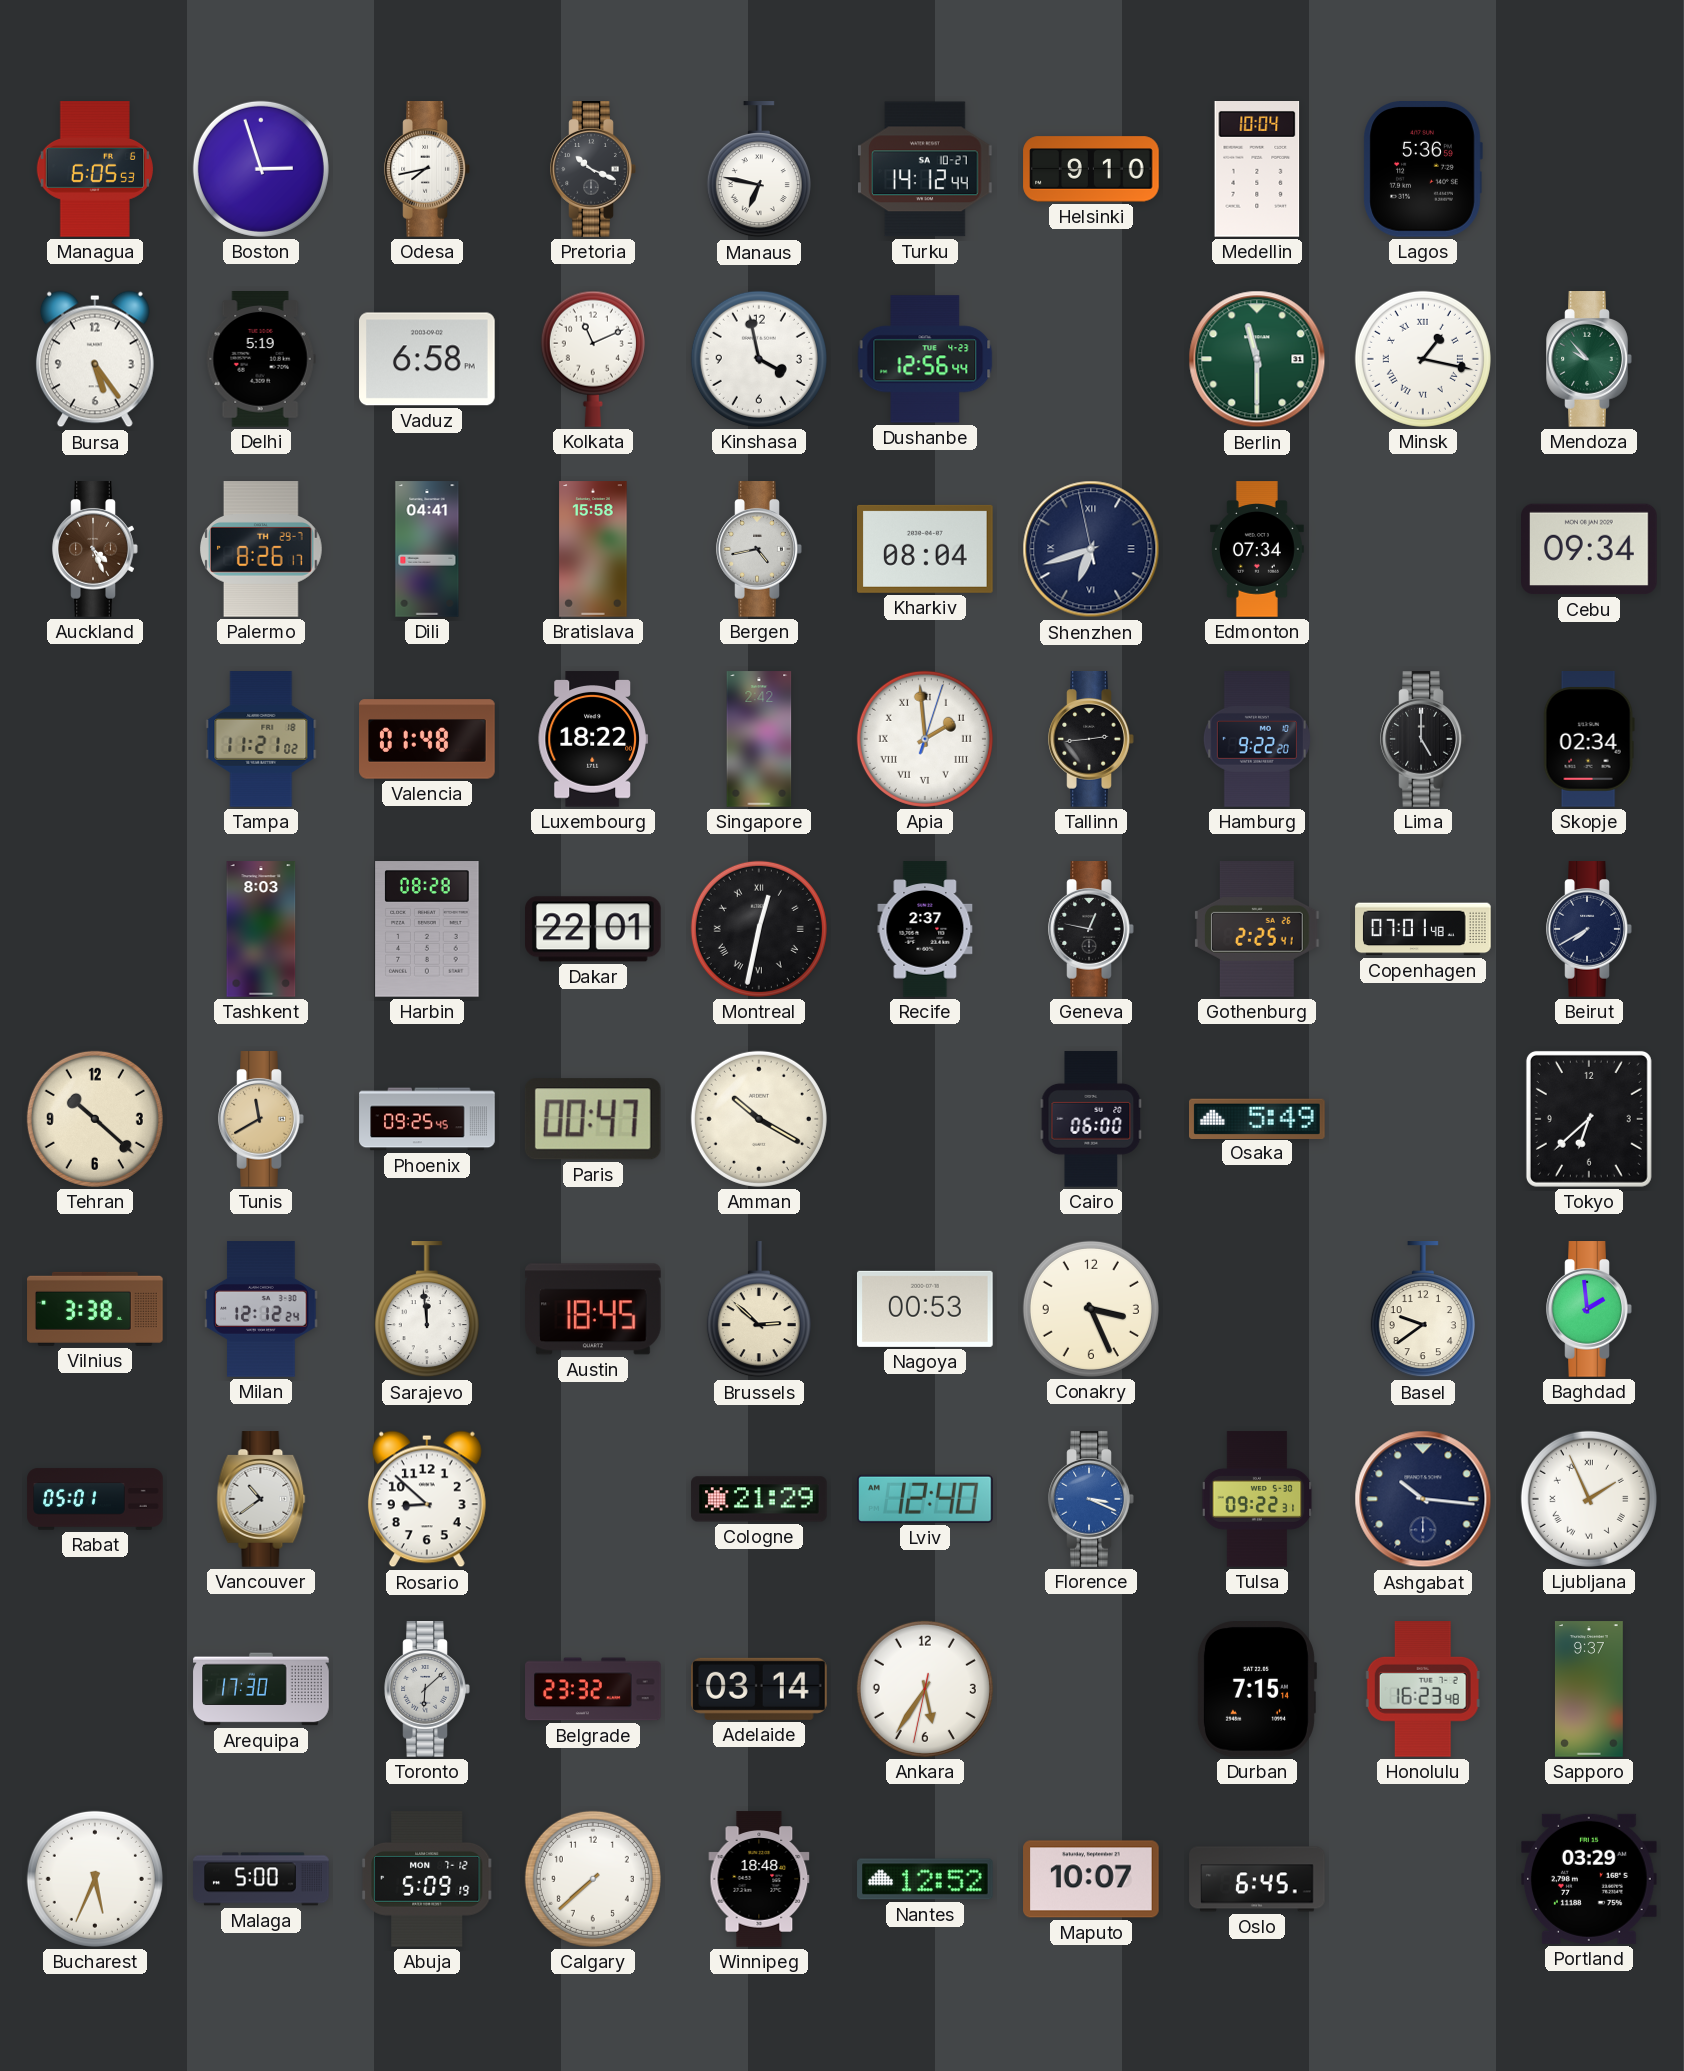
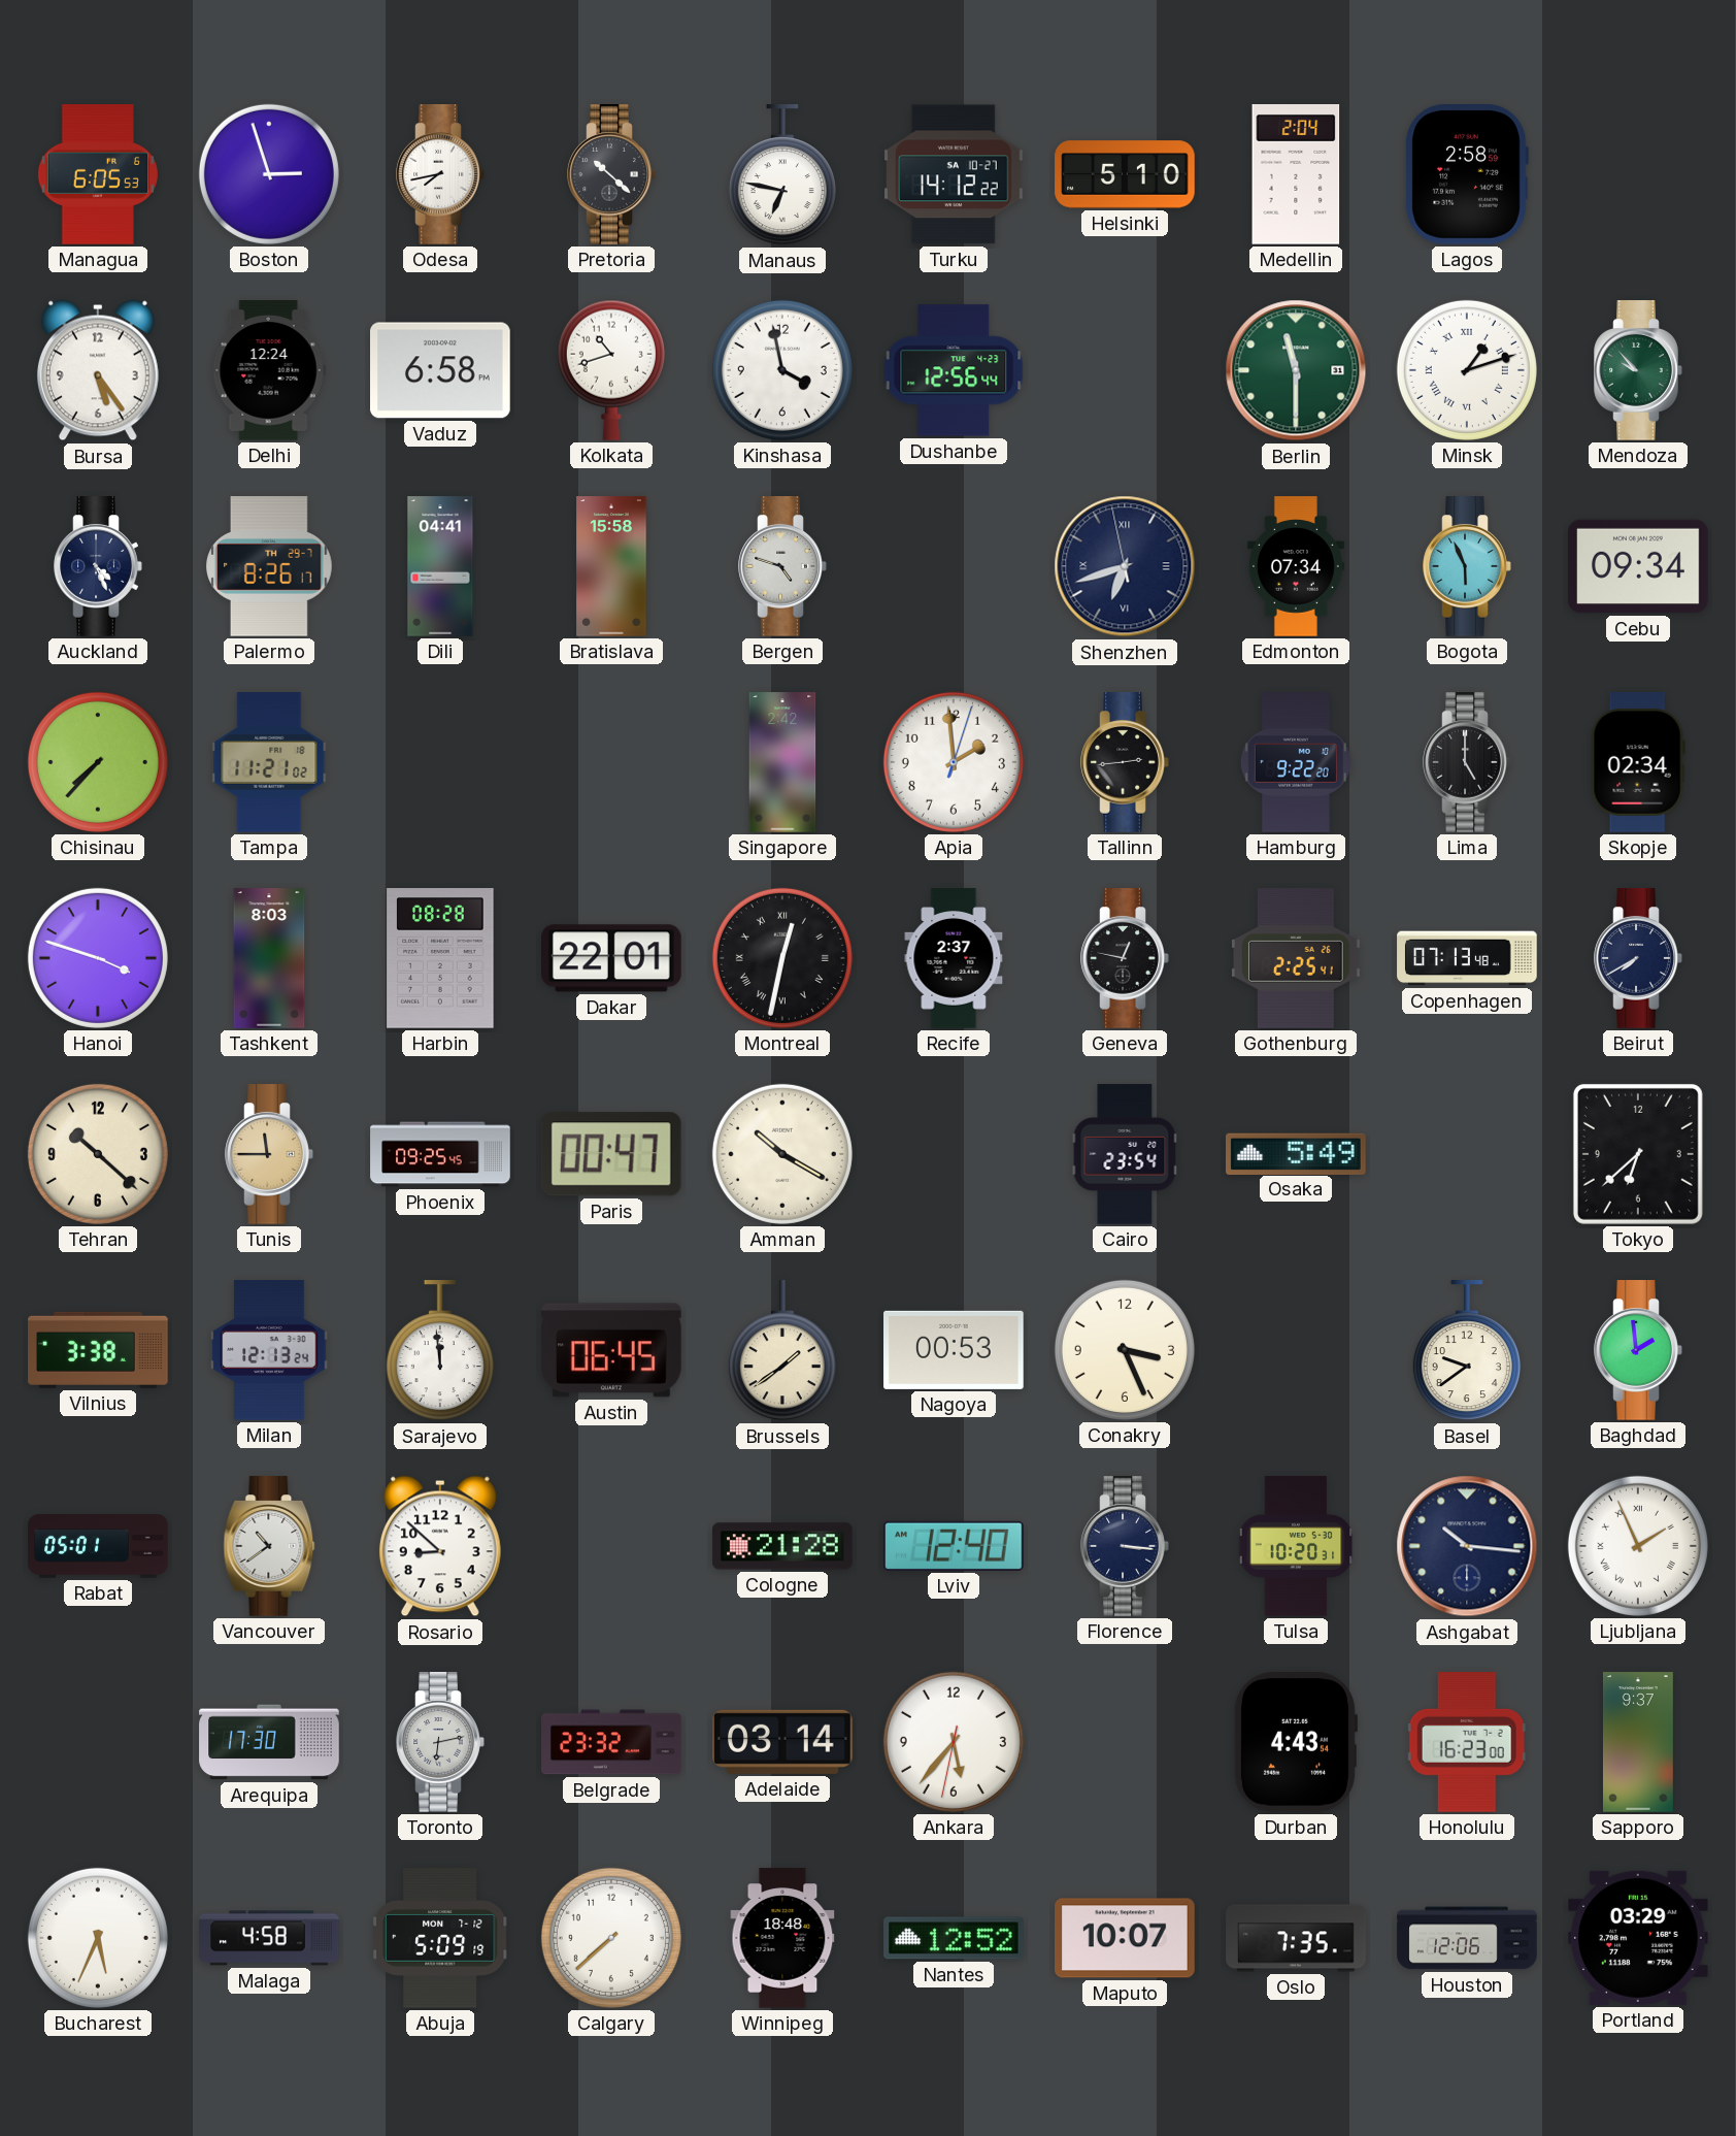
Pretoria: 10:19 -> 10:22
Turku: 14:12:44 -> 14:12:22
Helsinki: 9:10 -> 5:10
Medellin: 10:04 -> 2:04
Lagos: 5:36 -> 2:58
Delhi: 5:19 -> 12:24
Kolkata: 11:11 -> 10:42
Minsk: 1:17 -> 1:12
Auckland dial: brown -> navy
Bergen: 4:43 -> 4:48
Kharkiv: 08:04 -> none
Bogota: none -> 5:56
Chisinau: none -> 7:37
Valencia: 01:48 -> none
Luxembourg: 18:22 -> none
Apia numerals: Roman -> Arabic
Hanoi: none -> 3:48
Copenhagen: 07:01 -> 07:13
Tunis: 11:40 -> 11:45
Cairo: 06:00 -> 23:54
Milan: 12:12 -> 12:13
Austin: 18:45 -> 06:45
Brussels: 2:52 -> 1:39
Cologne: 21:29 -> 21:28
Florence: 3:19 -> 3:16
Florence dial: blue -> navy
Tulsa: 09:22 -> 10:20
Toronto: 6:08 -> 6:13
Ankara: 5:35 -> 5:36
Durban: 7:15 -> 4:43
Honolulu: 16:23:48 -> 16:23:00
Malaga: 5:00 -> 4:58
Oslo: 6:45 -> 7:35
Houston: none -> 12:06
